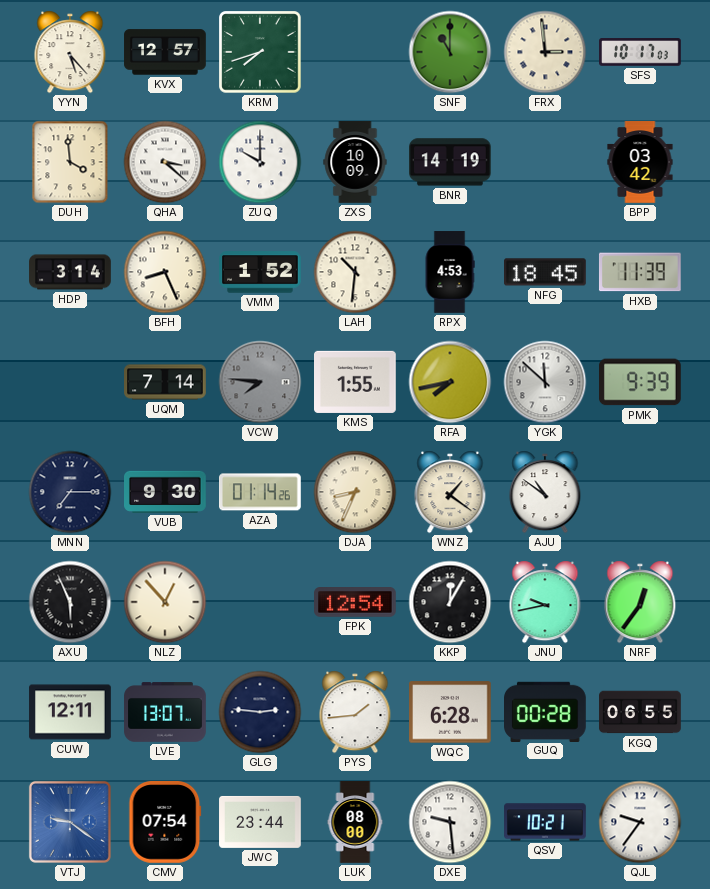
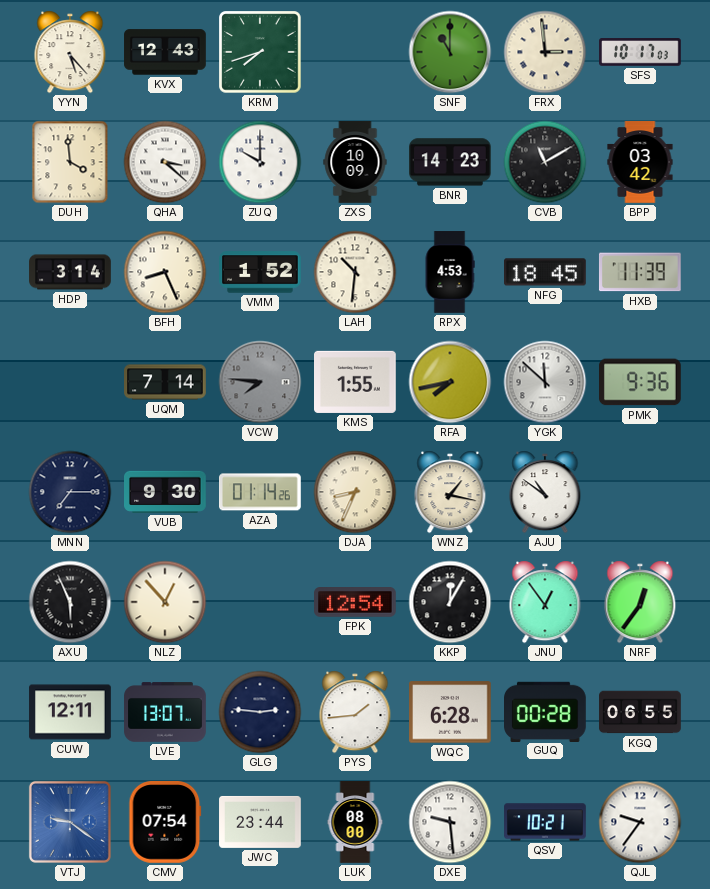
KVX: 12:57 -> 12:43
BNR: 14:19 -> 14:23
CVB: none -> 11:10
PMK: 9:39 -> 9:36
WNZ: 1:21 -> 1:17
JNU: 9:43 -> 12:54
